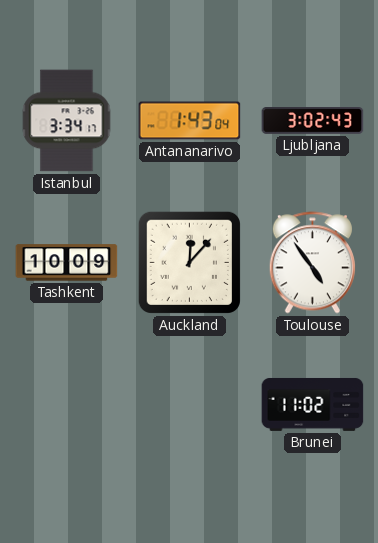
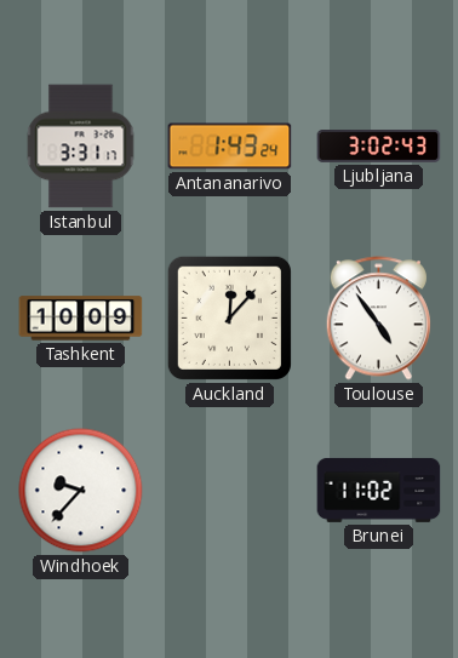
Istanbul: 3:34 -> 3:31
Antananarivo: 1:43:04 -> 1:43:24
Windhoek: none -> 9:37
